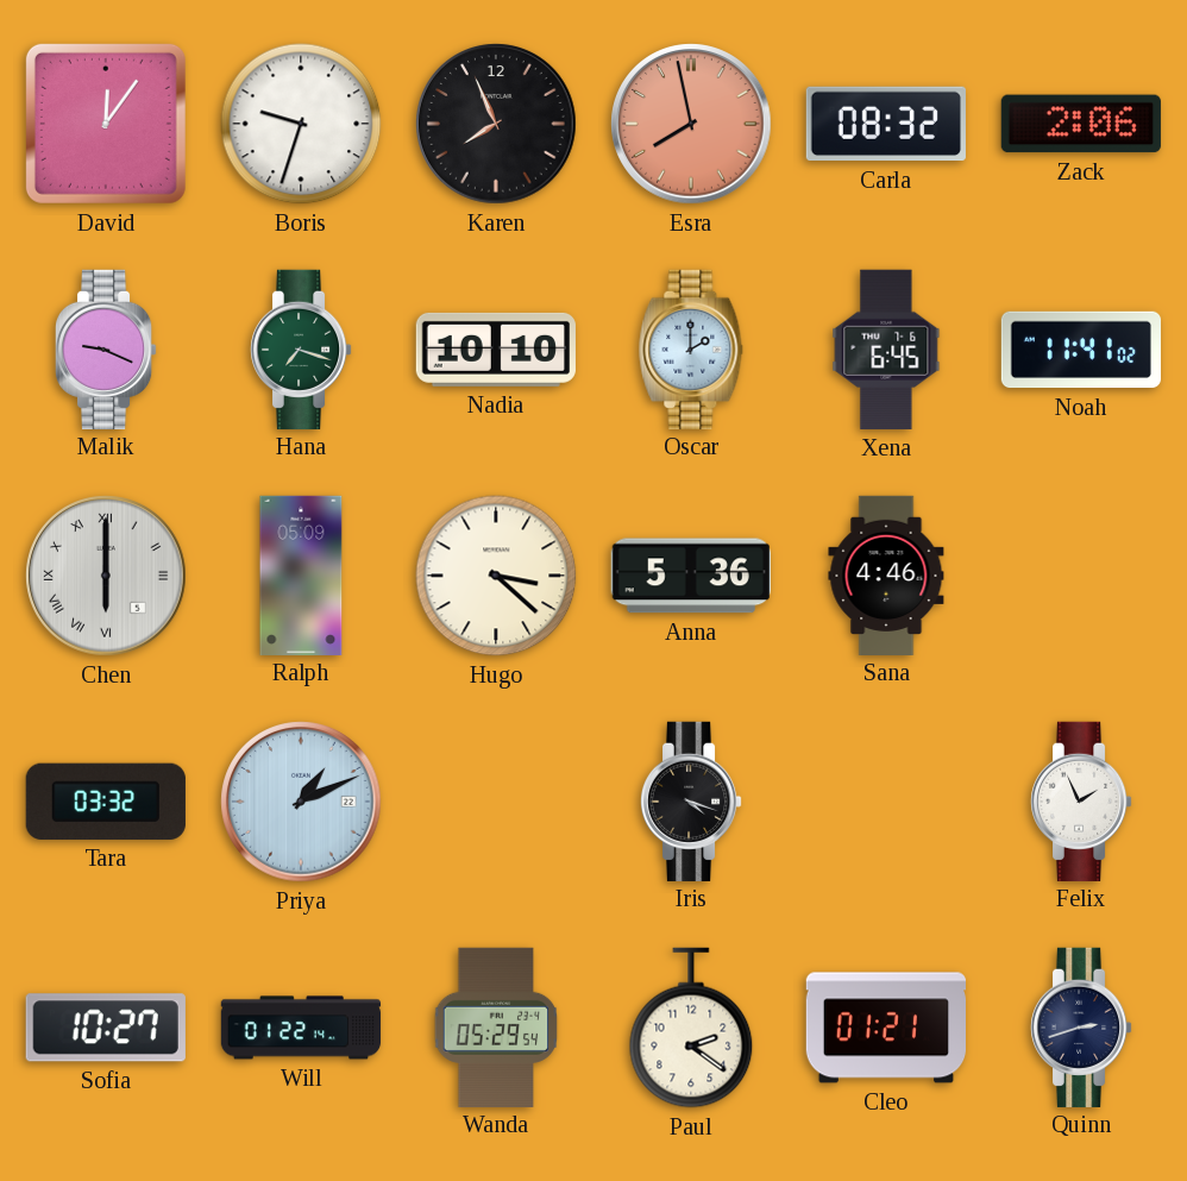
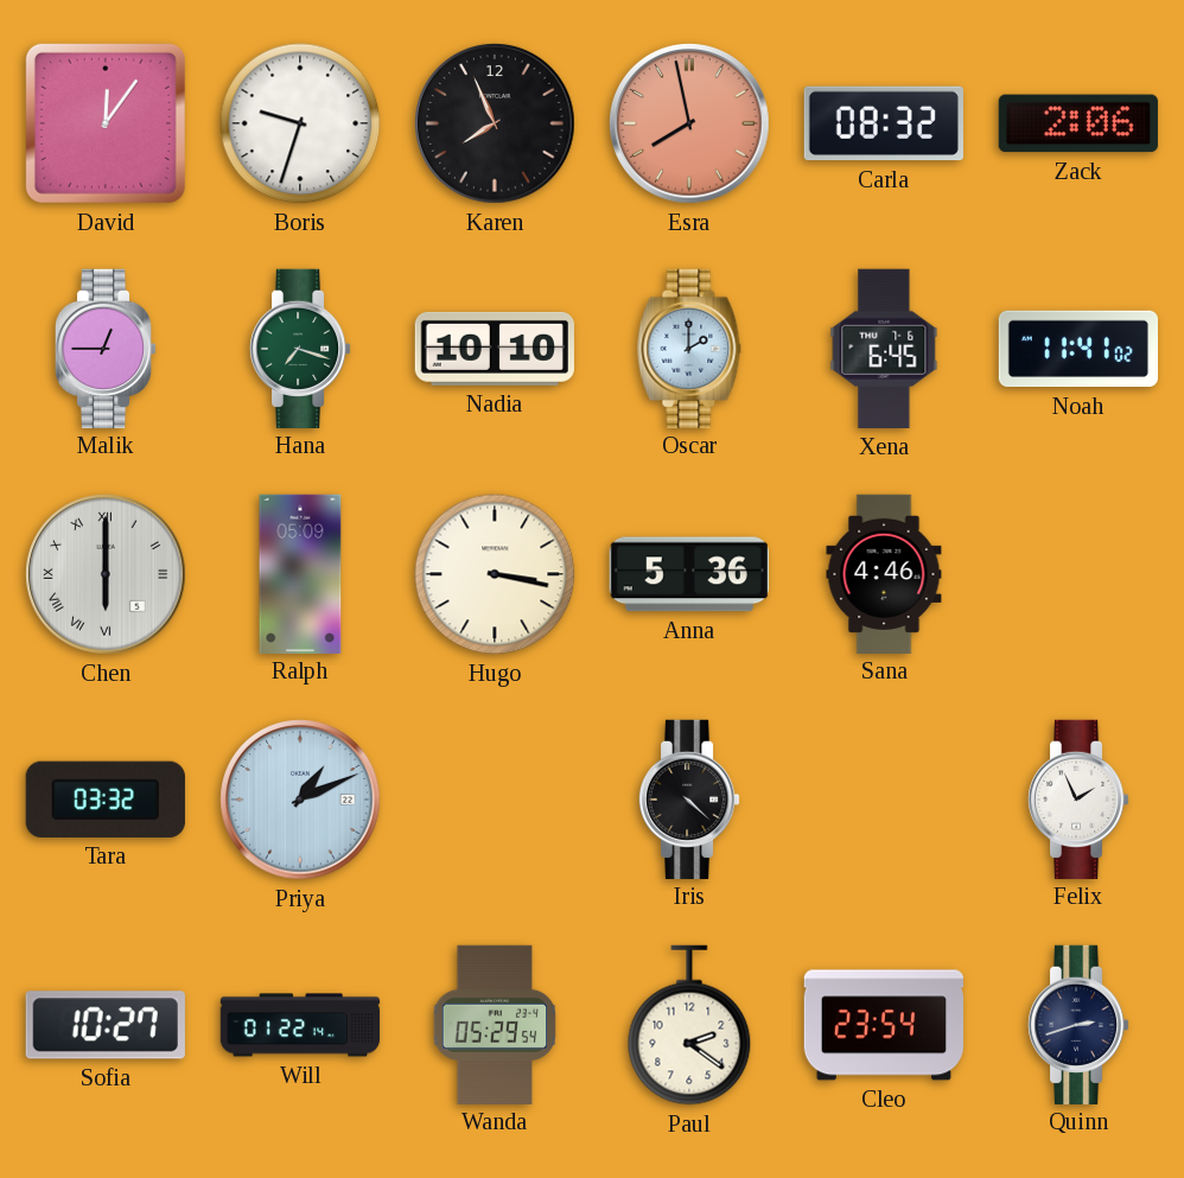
Malik: 9:19 -> 12:45
Hugo: 3:22 -> 3:17
Iris: 4:18 -> 4:22
Cleo: 01:21 -> 23:54
